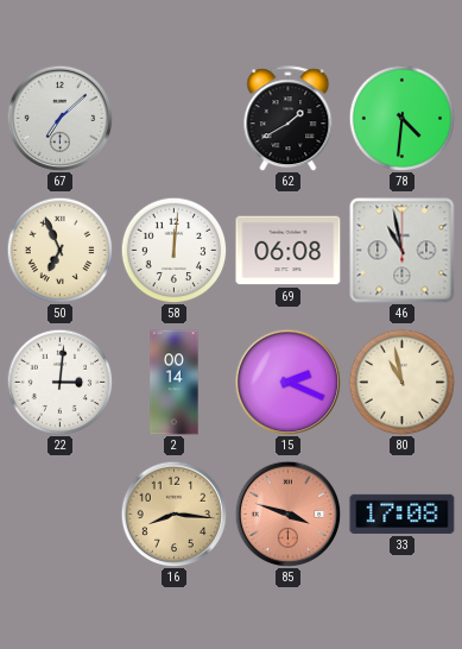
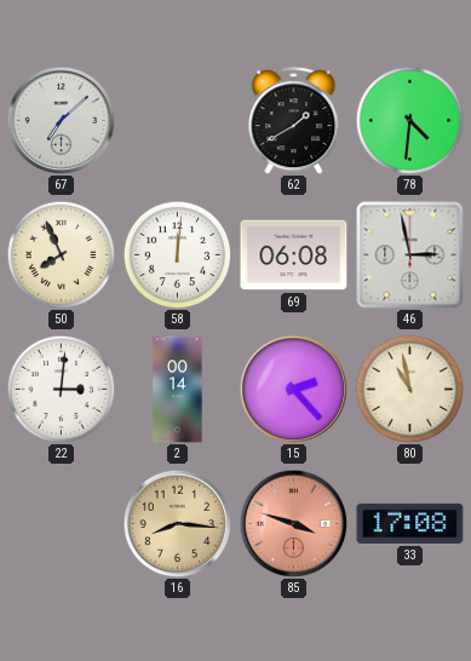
50: 6:56 -> 7:56
46: 10:58 -> 2:58
15: 2:19 -> 2:23
